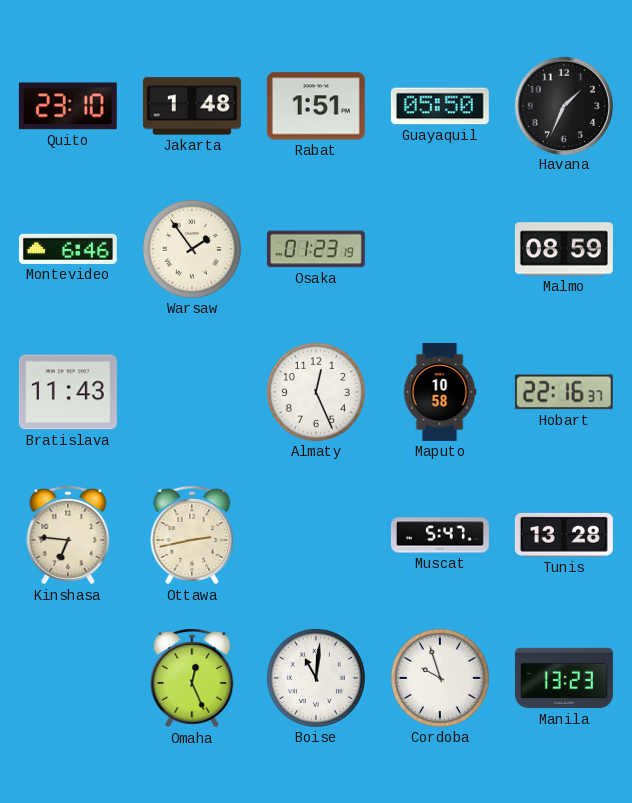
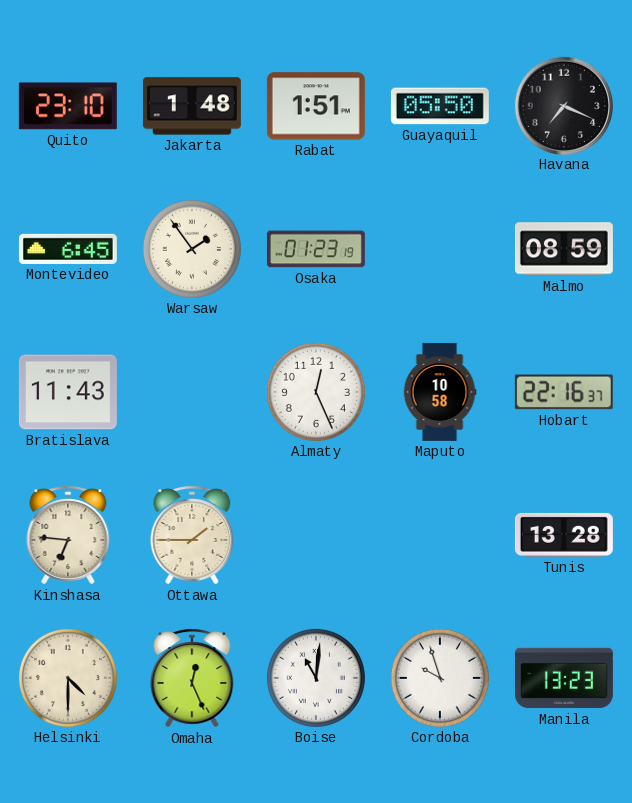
Havana: 1:34 -> 7:19
Montevideo: 6:46 -> 6:45
Ottawa: 2:43 -> 1:45
Muscat: 5:47 -> none
Helsinki: none -> 4:30
